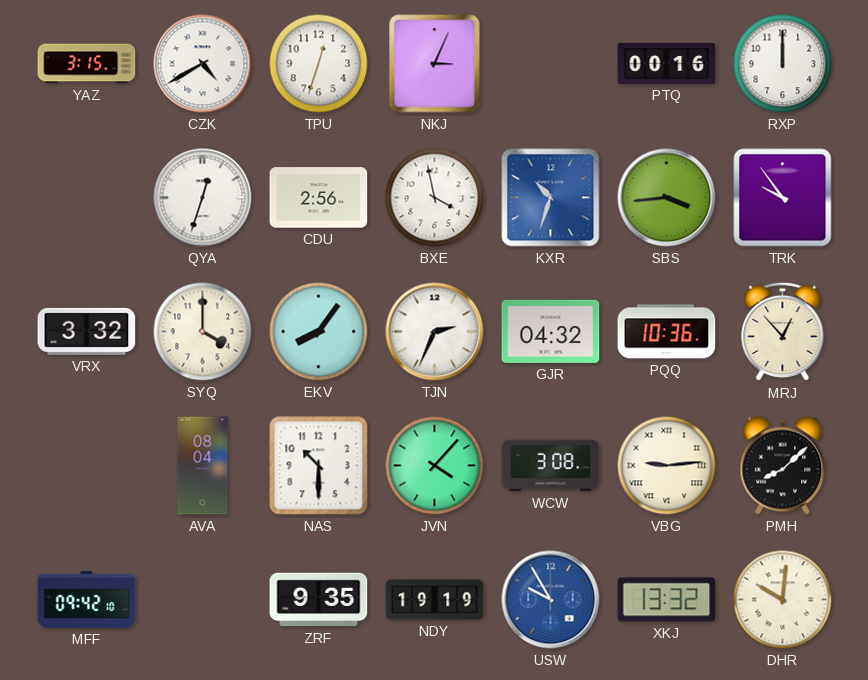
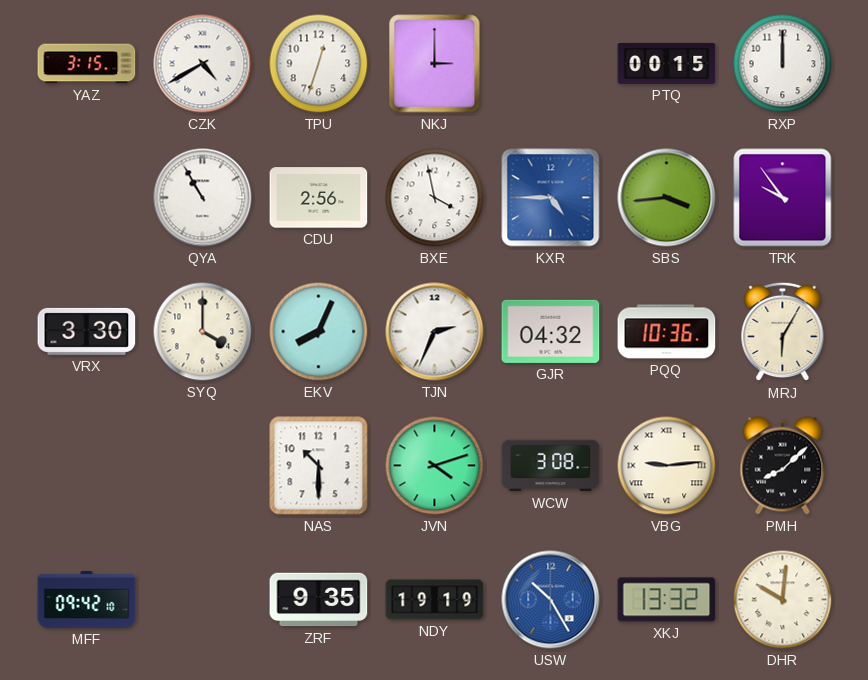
NKJ: 3:04 -> 3:00
PTQ: 00:16 -> 00:15
QYA: 12:33 -> 10:55
KXR: 10:33 -> 4:45
VRX: 3:32 -> 3:30
EKV: 8:06 -> 8:04
MRJ: 12:53 -> 6:05
AVA: 08:04 -> none
JVN: 4:07 -> 4:12
USW: 9:55 -> 10:25
